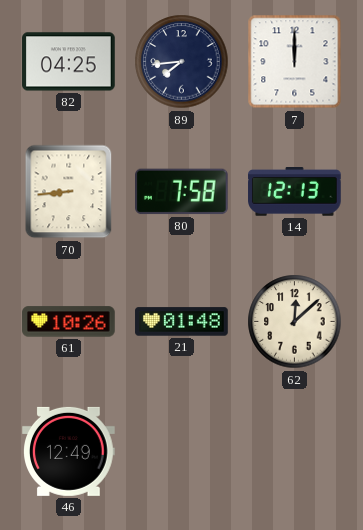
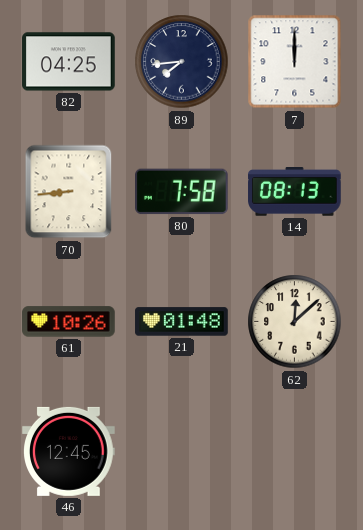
14: 12:13 -> 08:13
46: 12:49 -> 12:45
